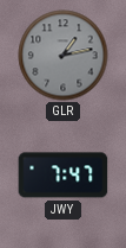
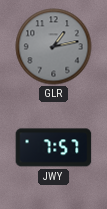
JWY: 7:47 -> 7:57
